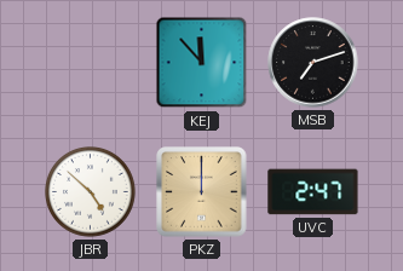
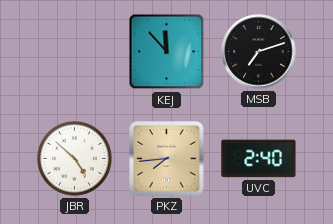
PKZ: 12:00 -> 7:44
UVC: 2:47 -> 2:40
